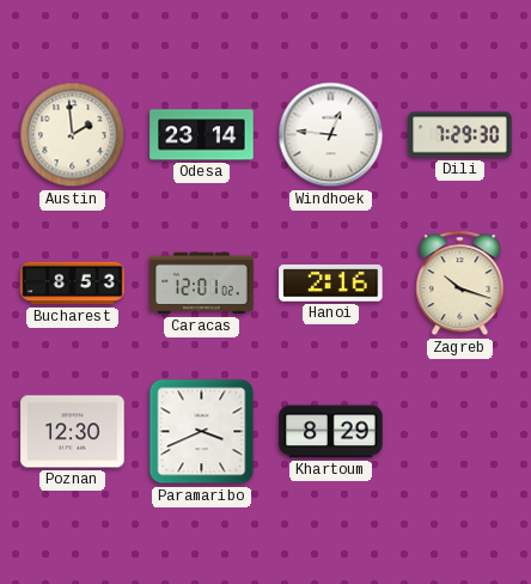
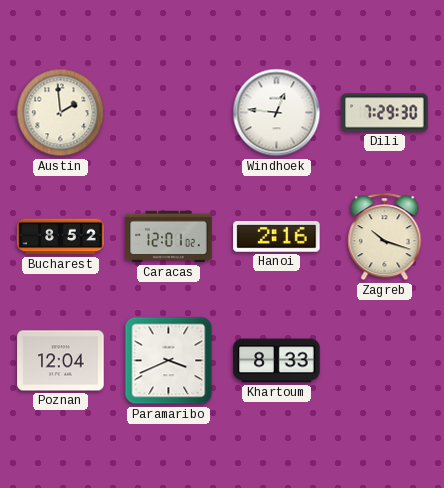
Odesa: 23:14 -> none
Bucharest: 8:53 -> 8:52
Poznan: 12:30 -> 12:04
Khartoum: 8:29 -> 8:33
